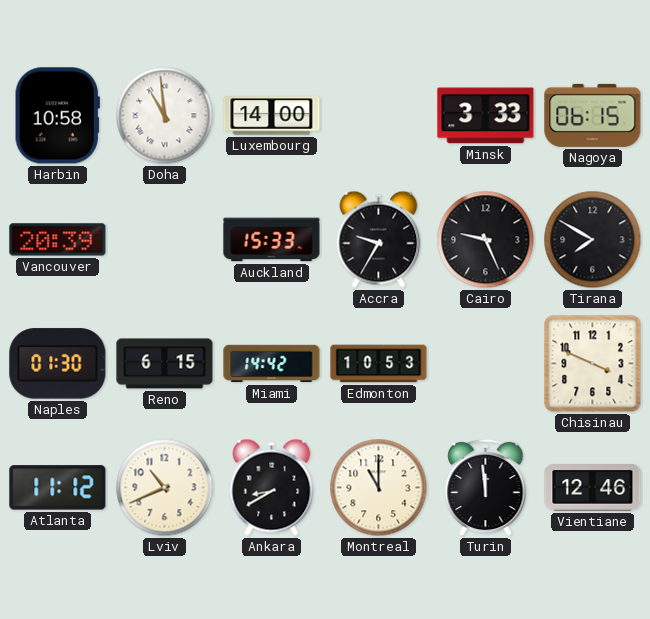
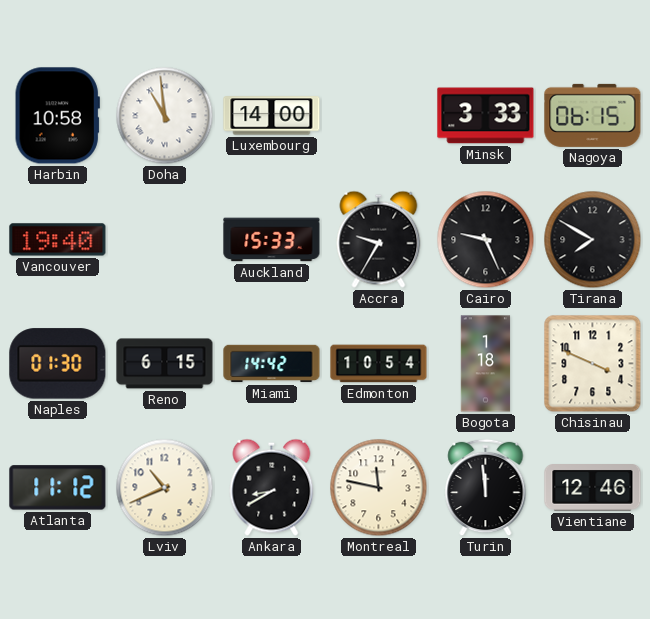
Vancouver: 20:39 -> 19:40
Edmonton: 10:53 -> 10:54
Bogota: none -> 1:18
Montreal: 11:00 -> 11:47
